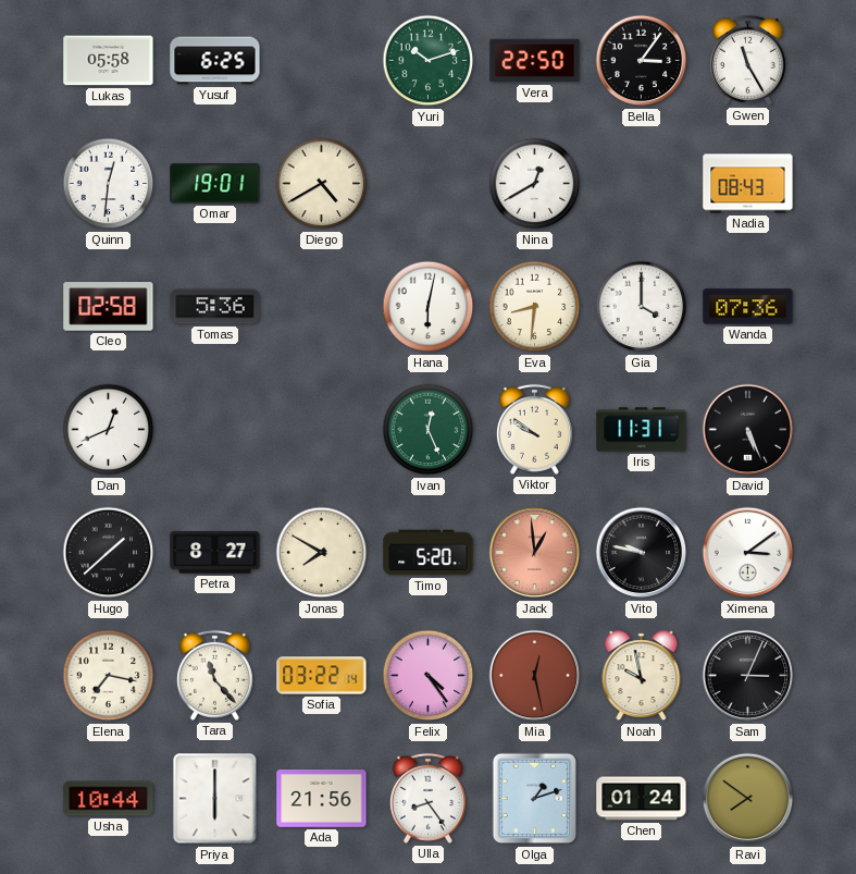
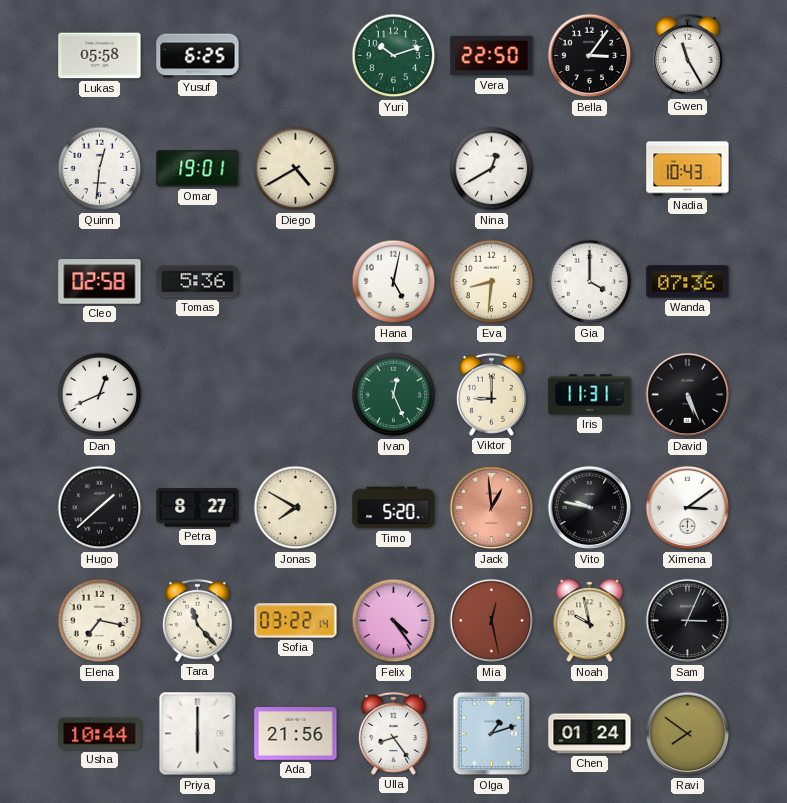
Nadia: 08:43 -> 10:43
Hana: 6:02 -> 5:02
Viktor: 9:51 -> 9:00
